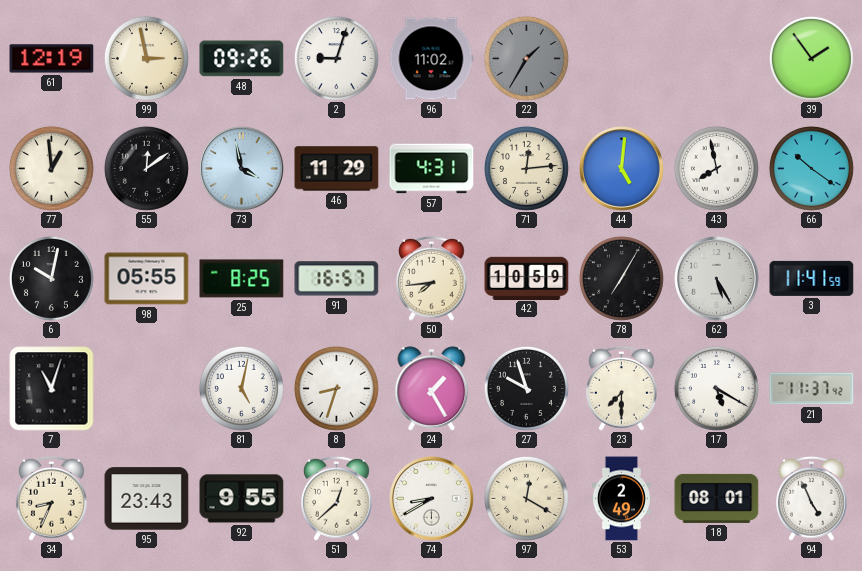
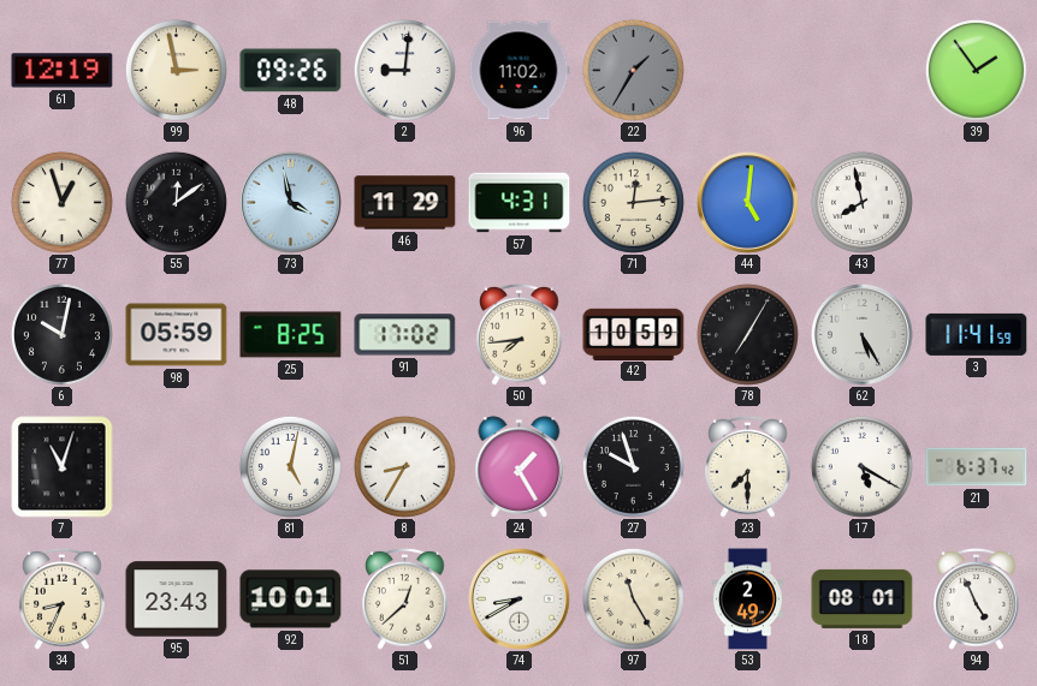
2: 9:03 -> 9:01
77: 12:59 -> 12:57
66: 10:21 -> none
98: 05:55 -> 05:59
91: 16:57 -> 17:02
8: 8:33 -> 8:35
21: 11:37 -> 6:37
92: 9:55 -> 10:01
97: 12:20 -> 11:25
